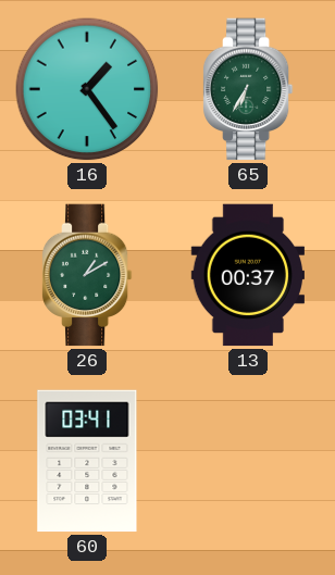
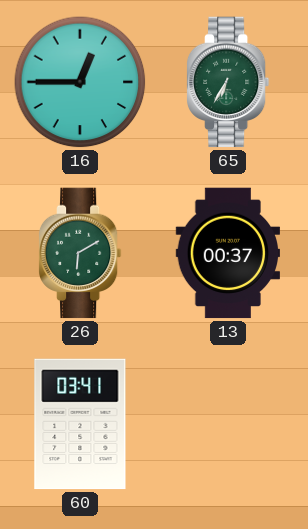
16: 1:24 -> 12:45
26: 1:10 -> 6:10
